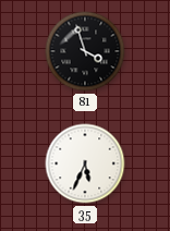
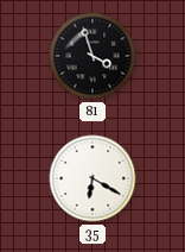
35: 5:34 -> 6:20
